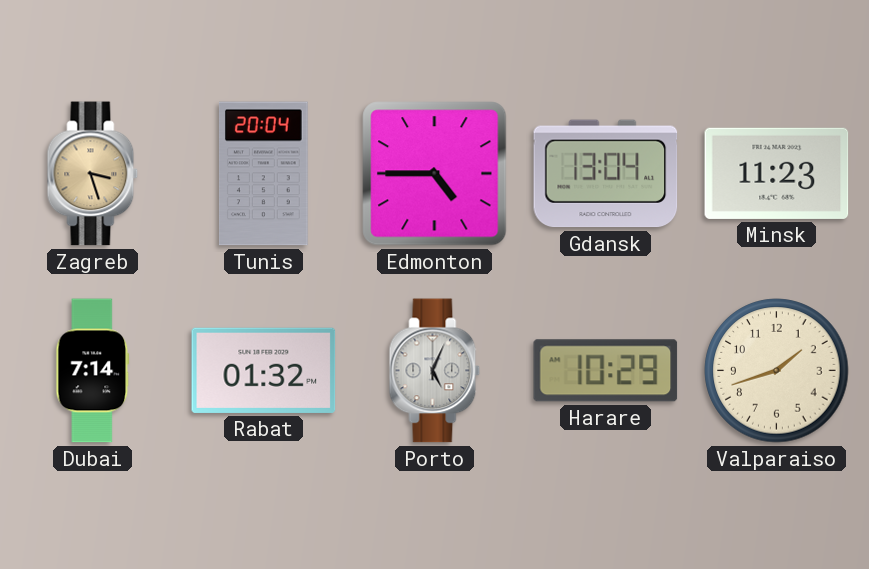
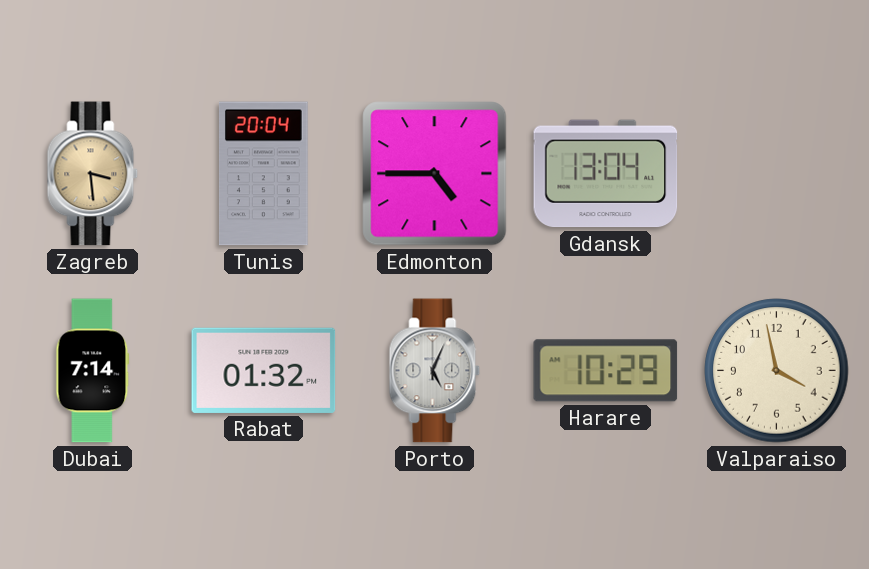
Zagreb: 3:27 -> 3:29
Minsk: 11:23 -> none
Valparaiso: 1:42 -> 3:58
